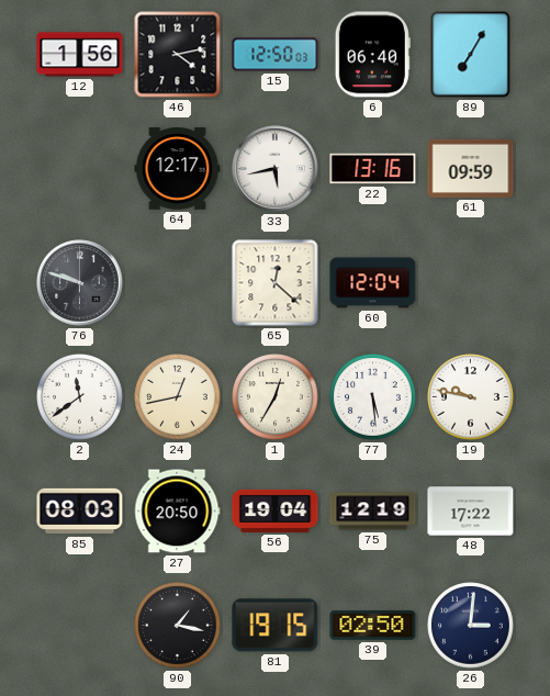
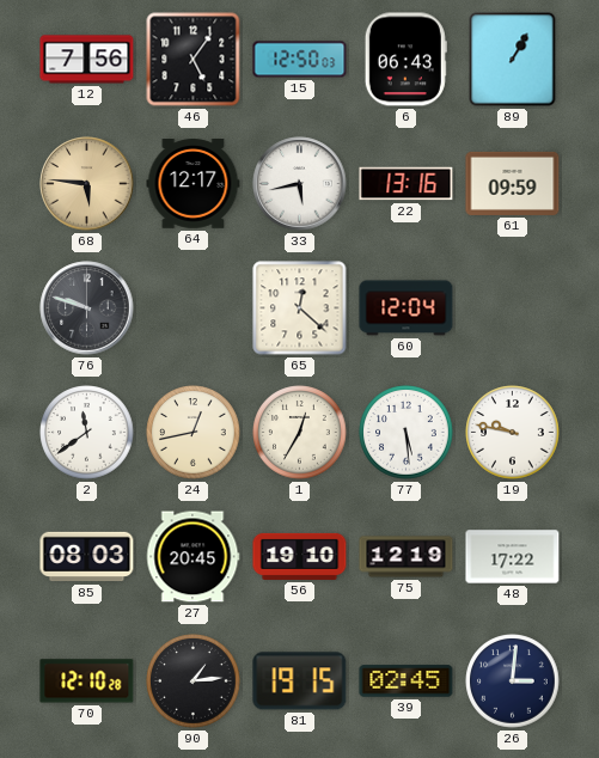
12: 1:56 -> 7:56
46: 4:13 -> 5:06
6: 06:40 -> 06:43
89: 7:05 -> 1:05
68: none -> 5:46
27: 20:50 -> 20:45
56: 19:04 -> 19:10
70: none -> 12:10
90: 1:17 -> 1:14
39: 02:50 -> 02:45
